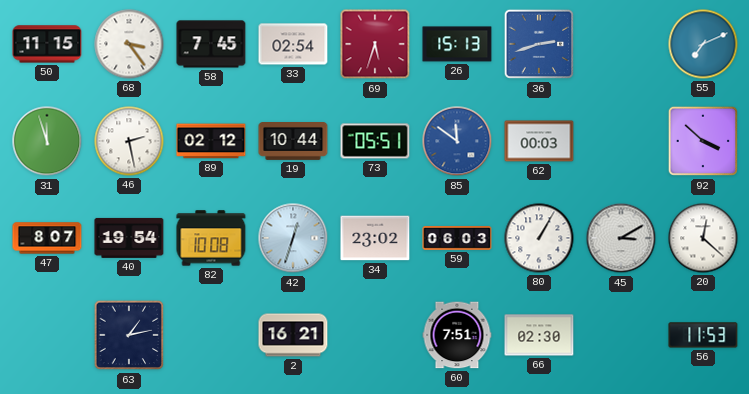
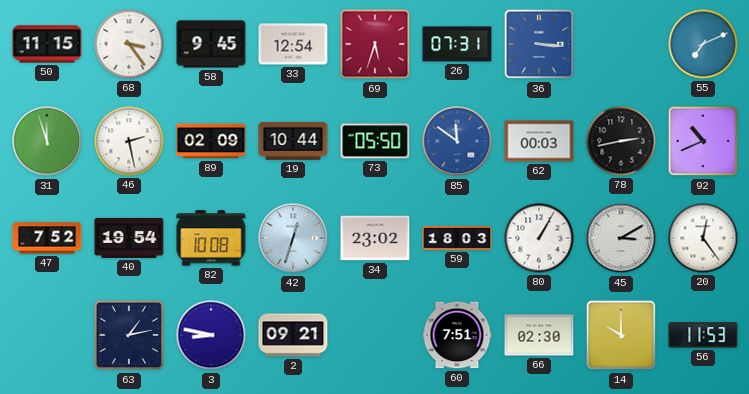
58: 7:45 -> 9:45
33: 02:54 -> 12:54
26: 15:13 -> 07:31
36: 2:42 -> 3:16
89: 02:12 -> 02:09
73: 05:51 -> 05:50
78: none -> 2:43
92: 3:52 -> 10:41
47: 8:07 -> 7:52
59: 06:03 -> 18:03
20: 12:22 -> 12:24
3: none -> 8:47
2: 16:21 -> 09:21
14: none -> 10:00
